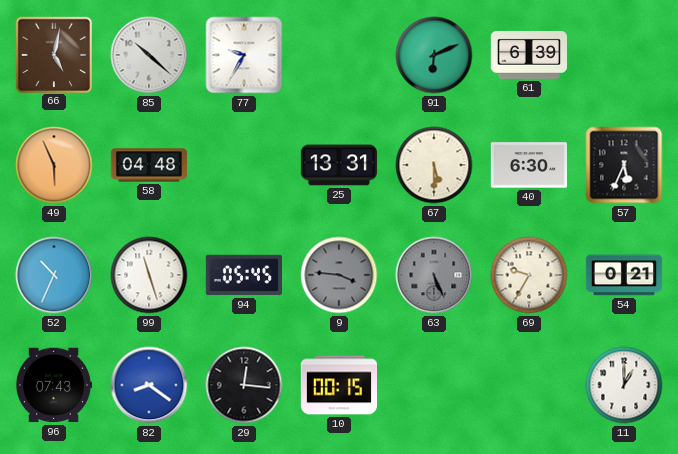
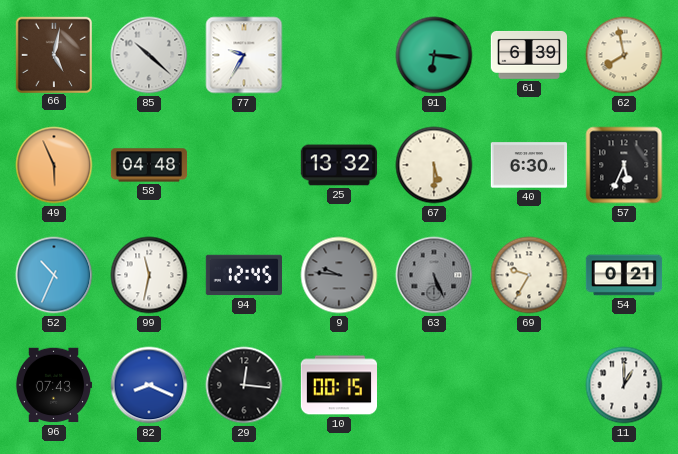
91: 6:11 -> 6:16
62: none -> 7:58
25: 13:31 -> 13:32
99: 11:27 -> 11:32
94: 05:45 -> 12:45
9: 3:46 -> 9:46
82: 8:21 -> 8:19
